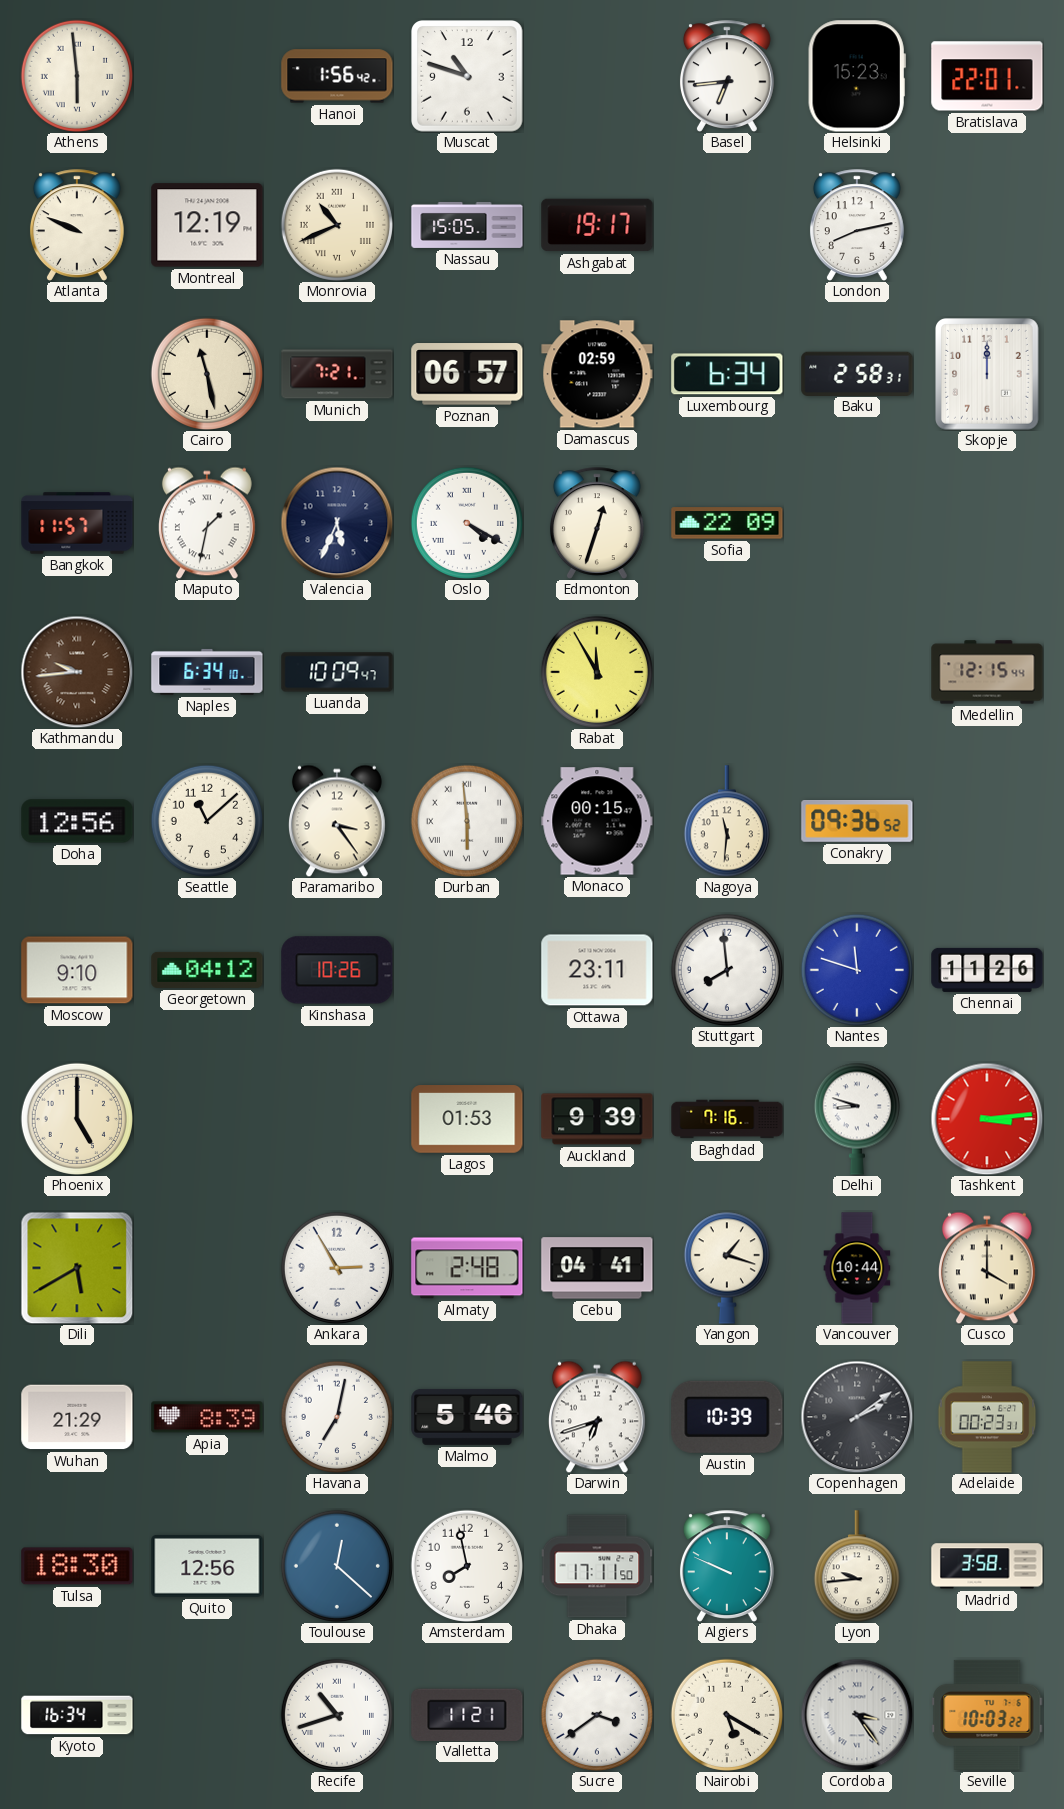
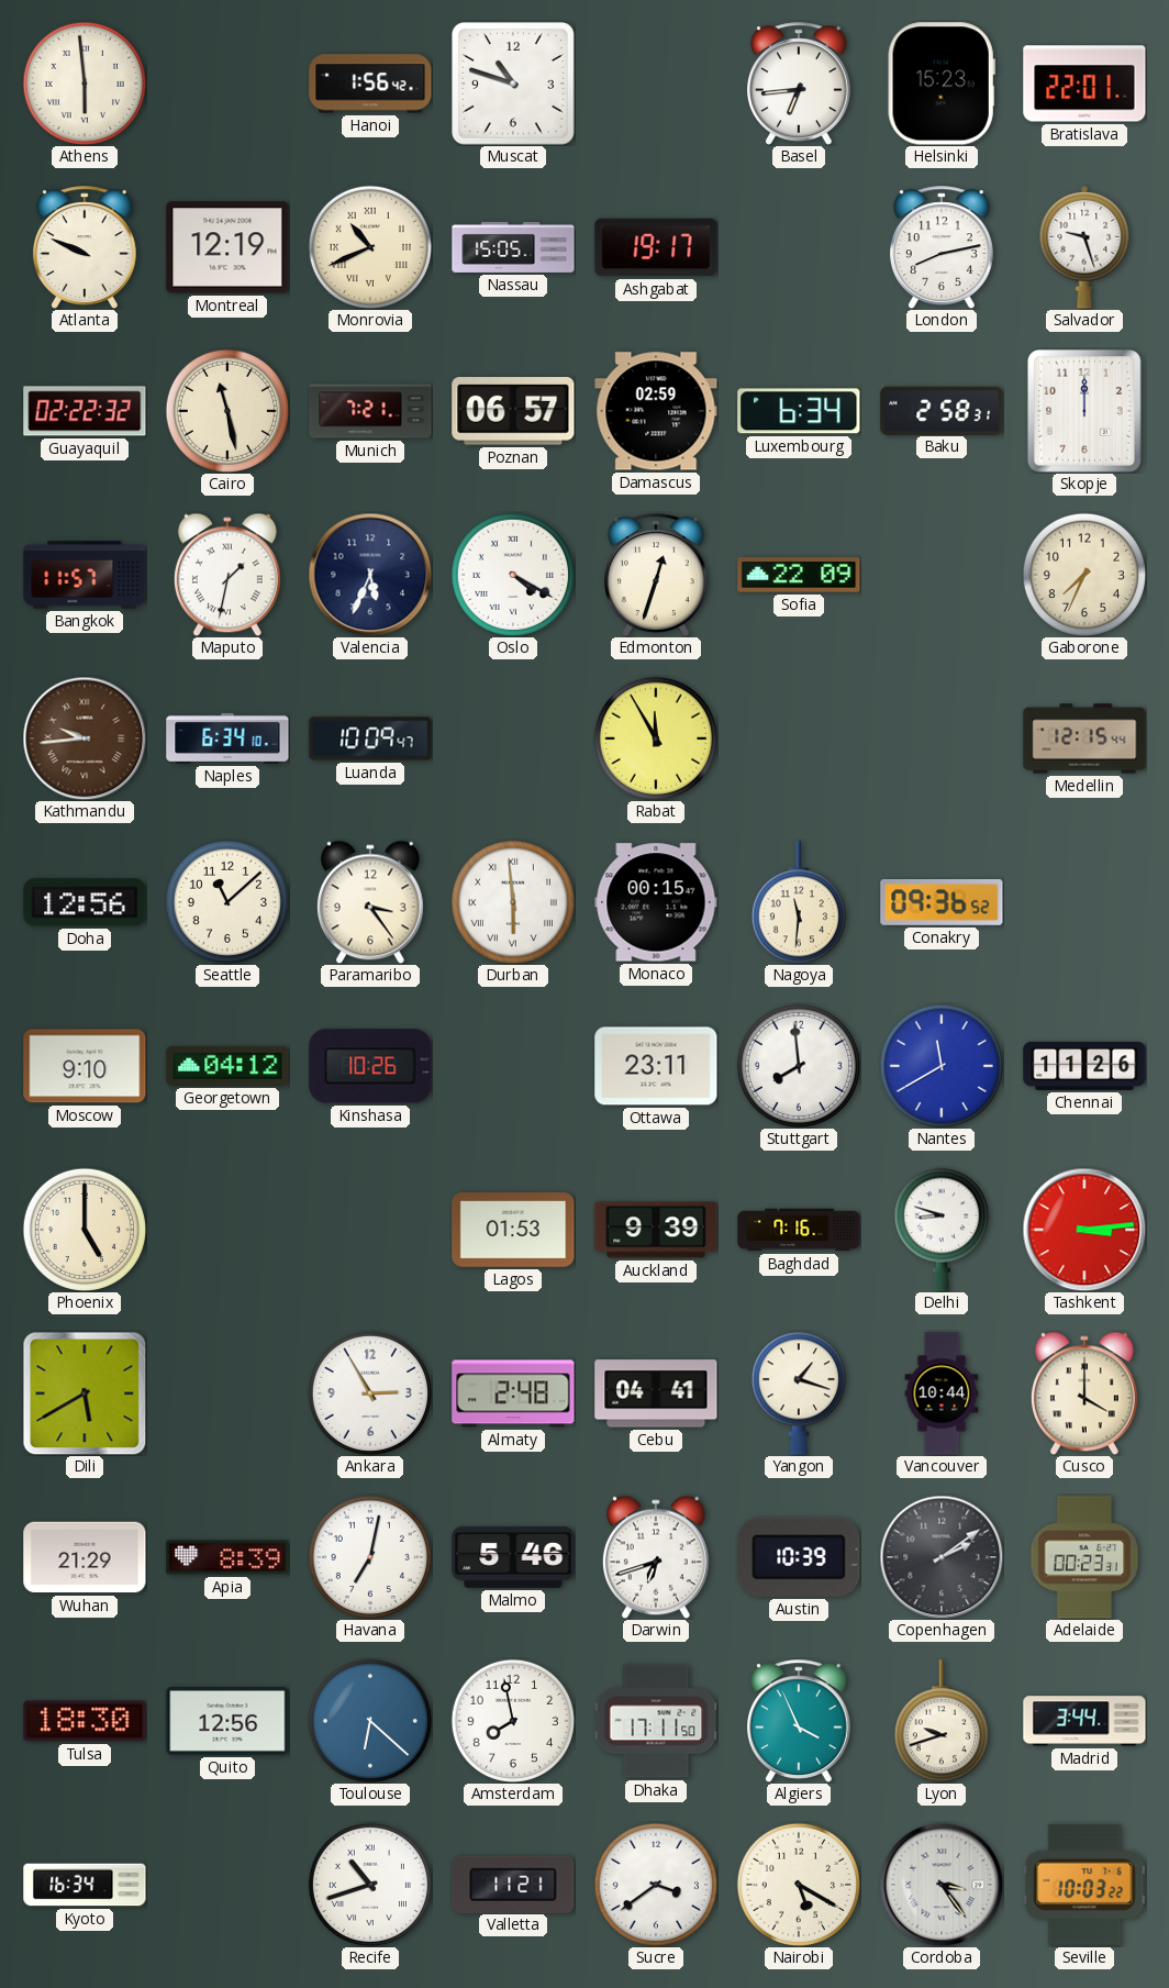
Salvador: none -> 9:27
Guayaquil: none -> 02:22
Gaborone: none -> 7:34
Nantes: 11:48 -> 11:40
Toulouse: 12:22 -> 6:22
Algiers: 9:49 -> 3:56
Lyon: 9:44 -> 9:42
Madrid: 3:58 -> 3:44
